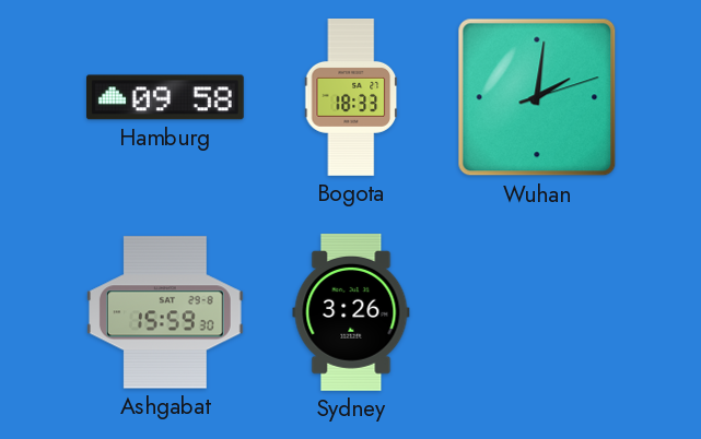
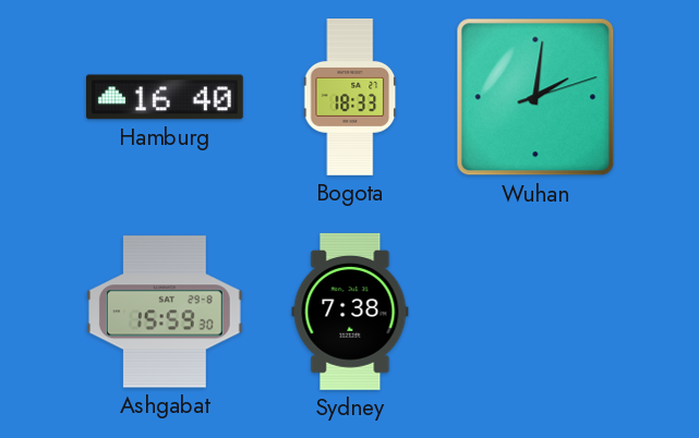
Hamburg: 09:58 -> 16:40
Sydney: 3:26 -> 7:38
